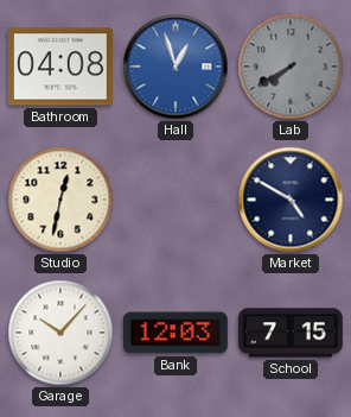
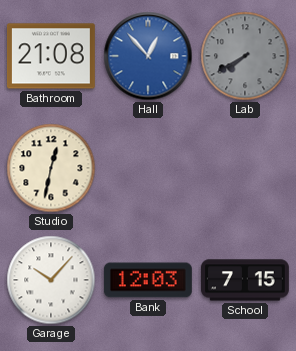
Bathroom: 04:08 -> 21:08
Hall: 12:57 -> 12:53
Market: 4:50 -> none
